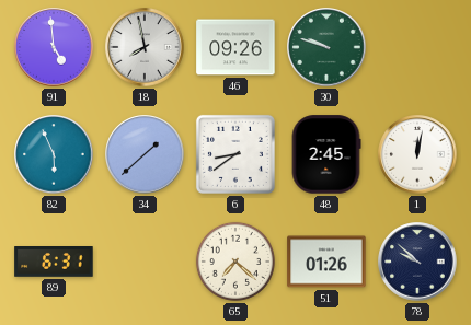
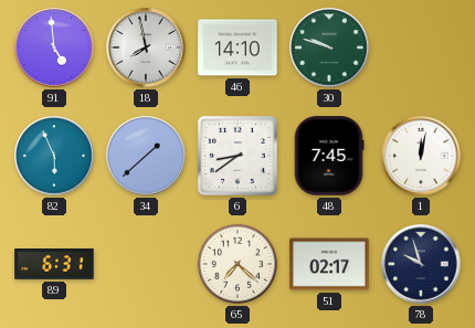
46: 09:26 -> 14:10
48: 2:45 -> 7:45
51: 01:26 -> 02:17
78: 9:52 -> 9:57
